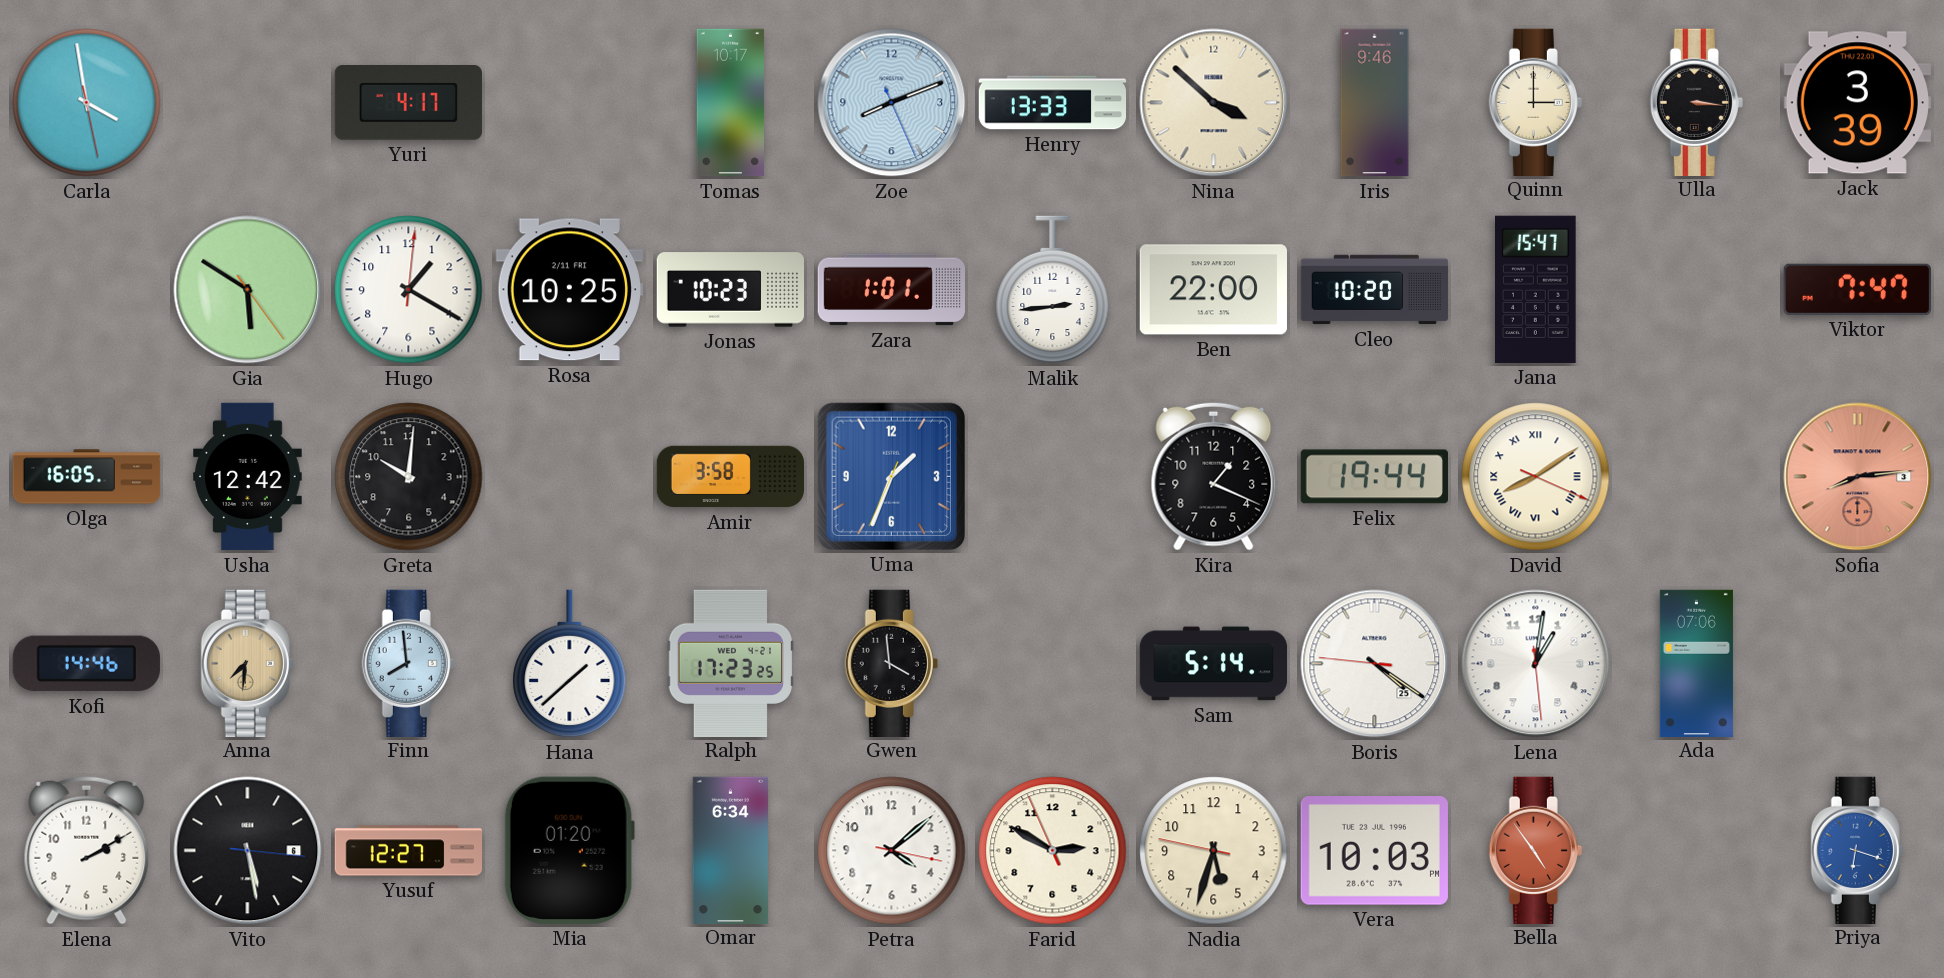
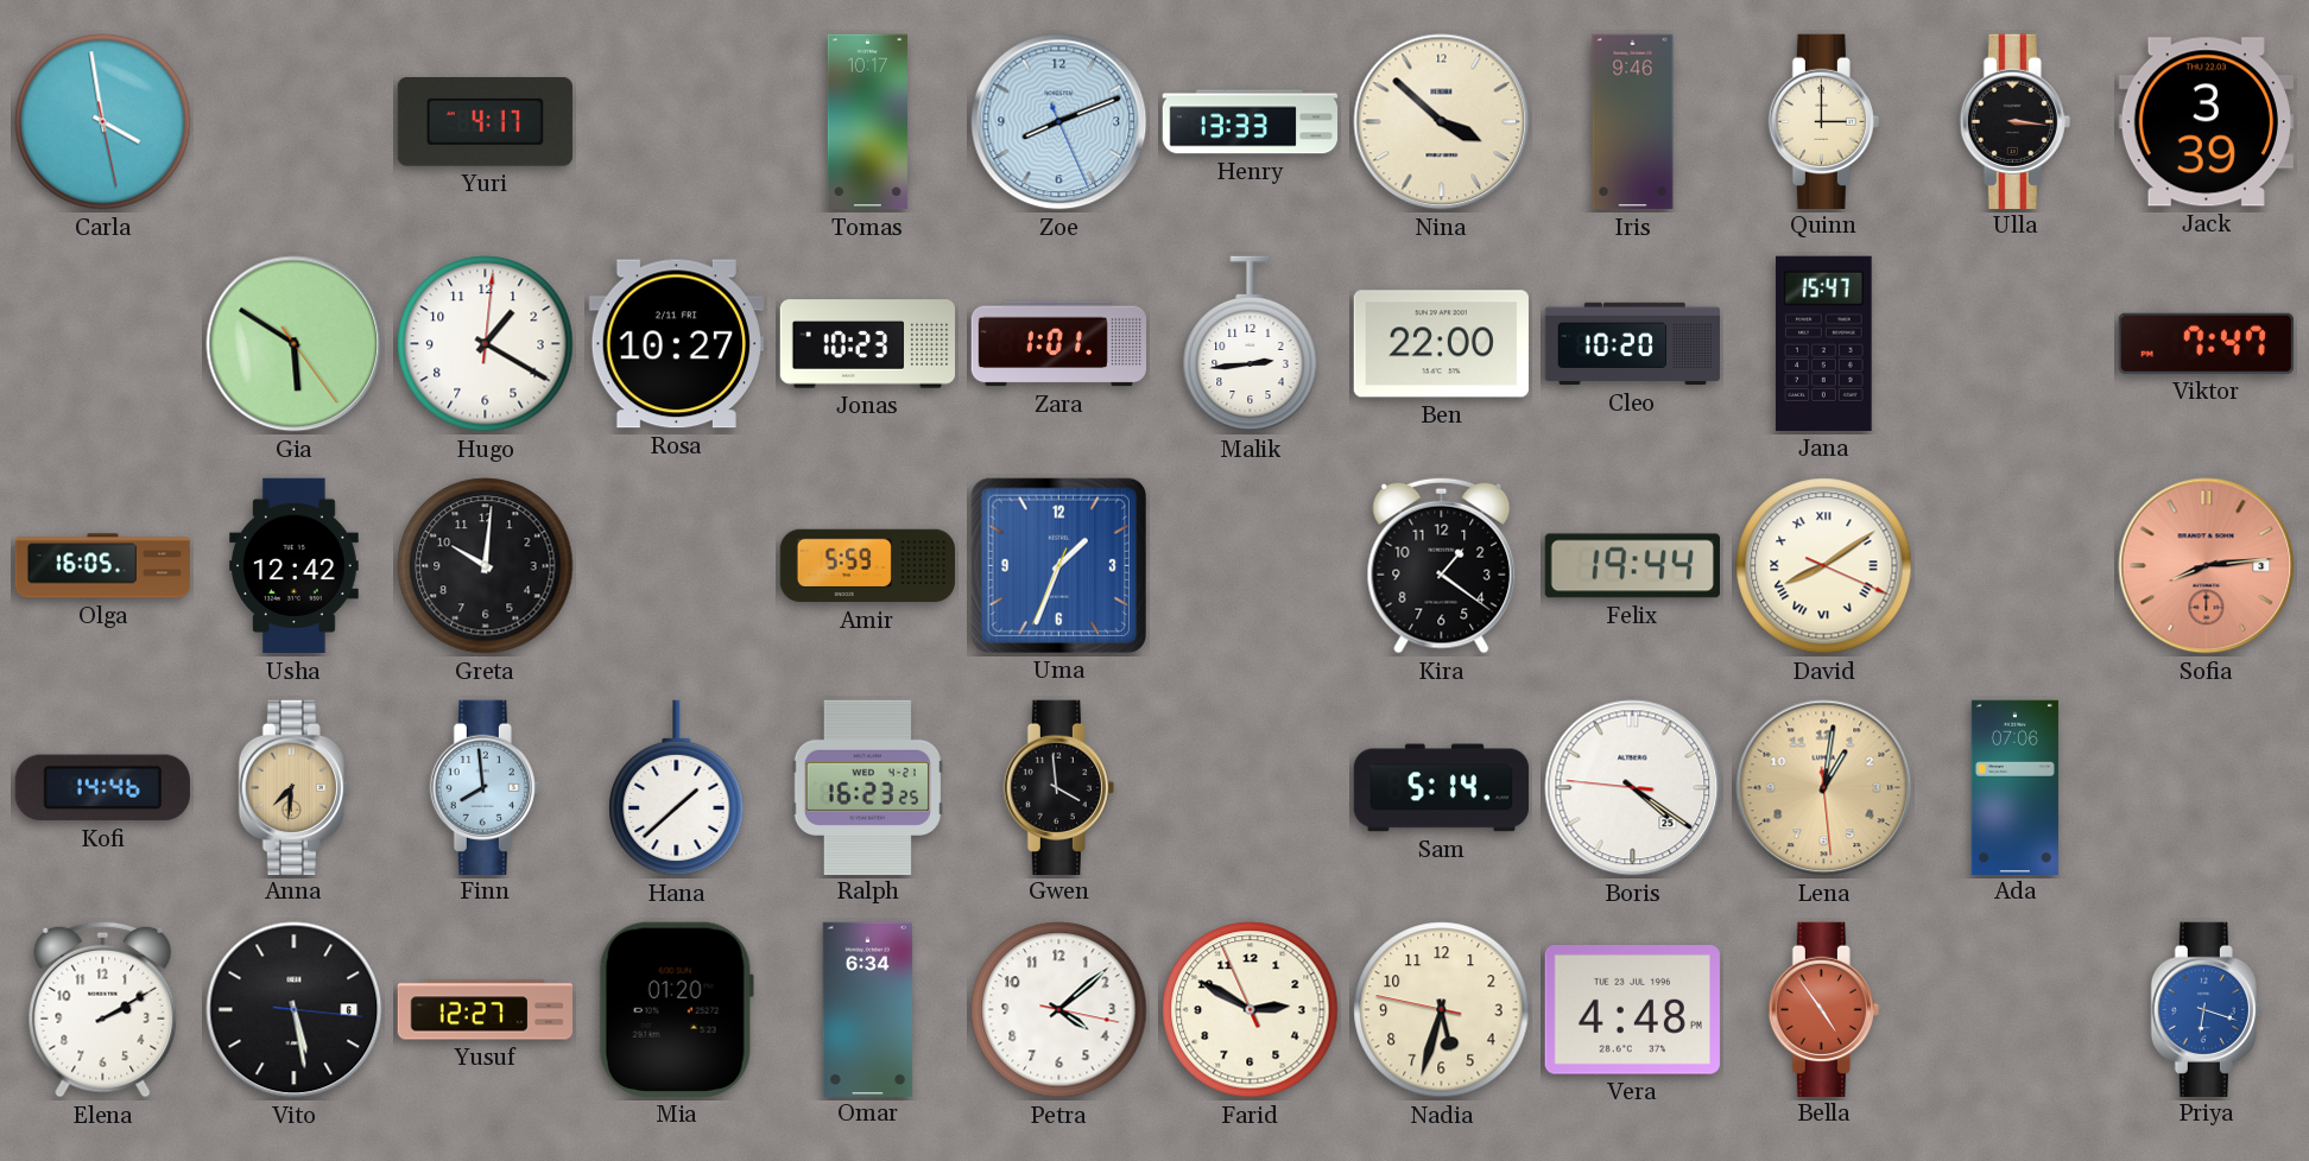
Rosa: 10:25 -> 10:27
Amir: 3:58 -> 5:59
Kira: 1:19 -> 1:21
Ralph: 17:23 -> 16:23
Lena dial: white -> champagne
Vera: 10:03 -> 4:48
